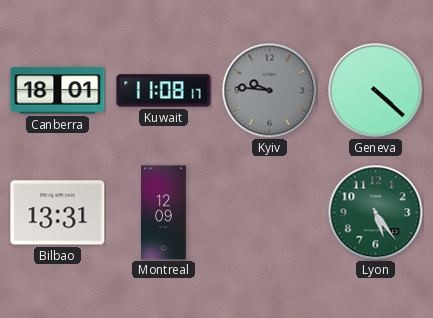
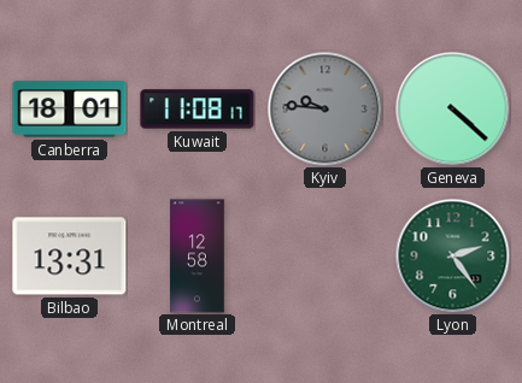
Montreal: 12:09 -> 12:58
Lyon: 5:24 -> 2:24
